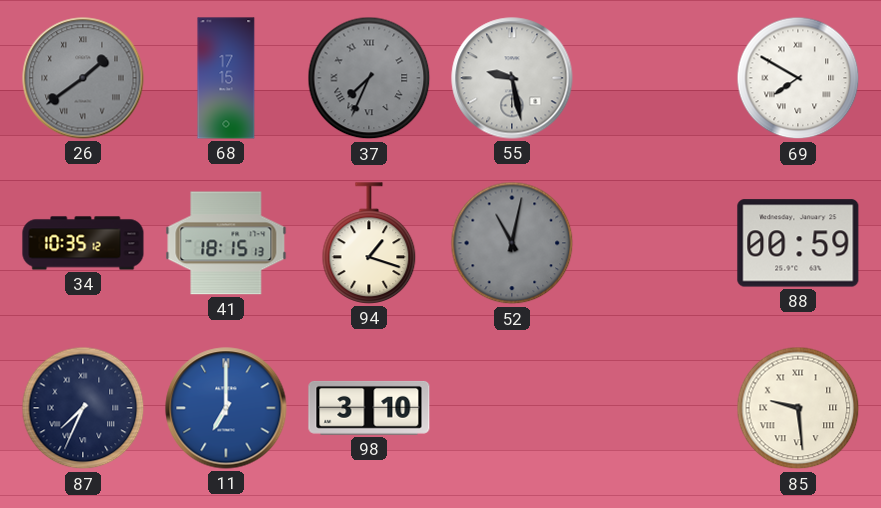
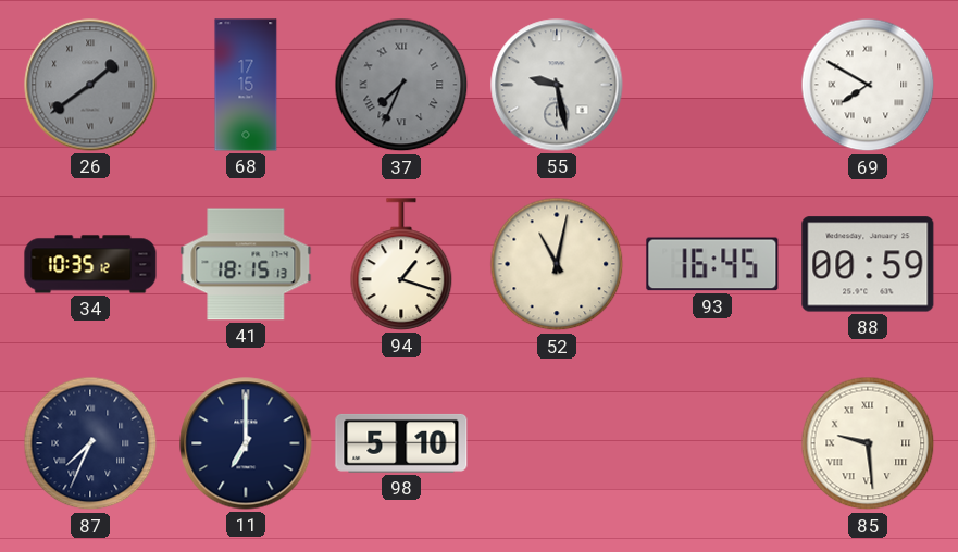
52 dial: grey -> cream
93: none -> 16:45
11 dial: blue -> navy
98: 3:10 -> 5:10
